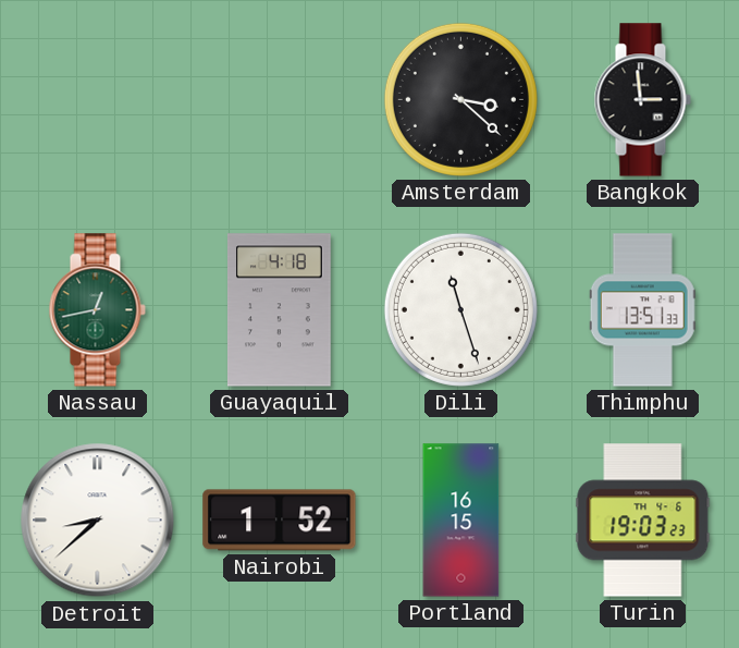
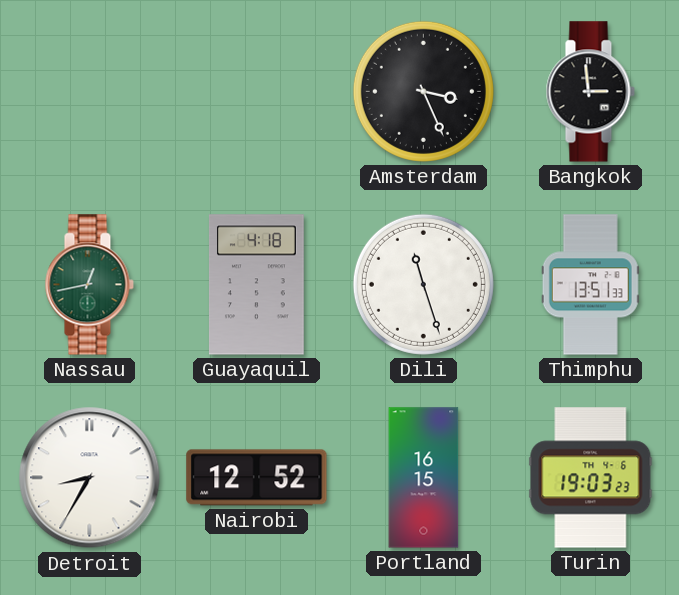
Amsterdam: 3:22 -> 3:26
Detroit: 8:38 -> 8:35
Nairobi: 1:52 -> 12:52
